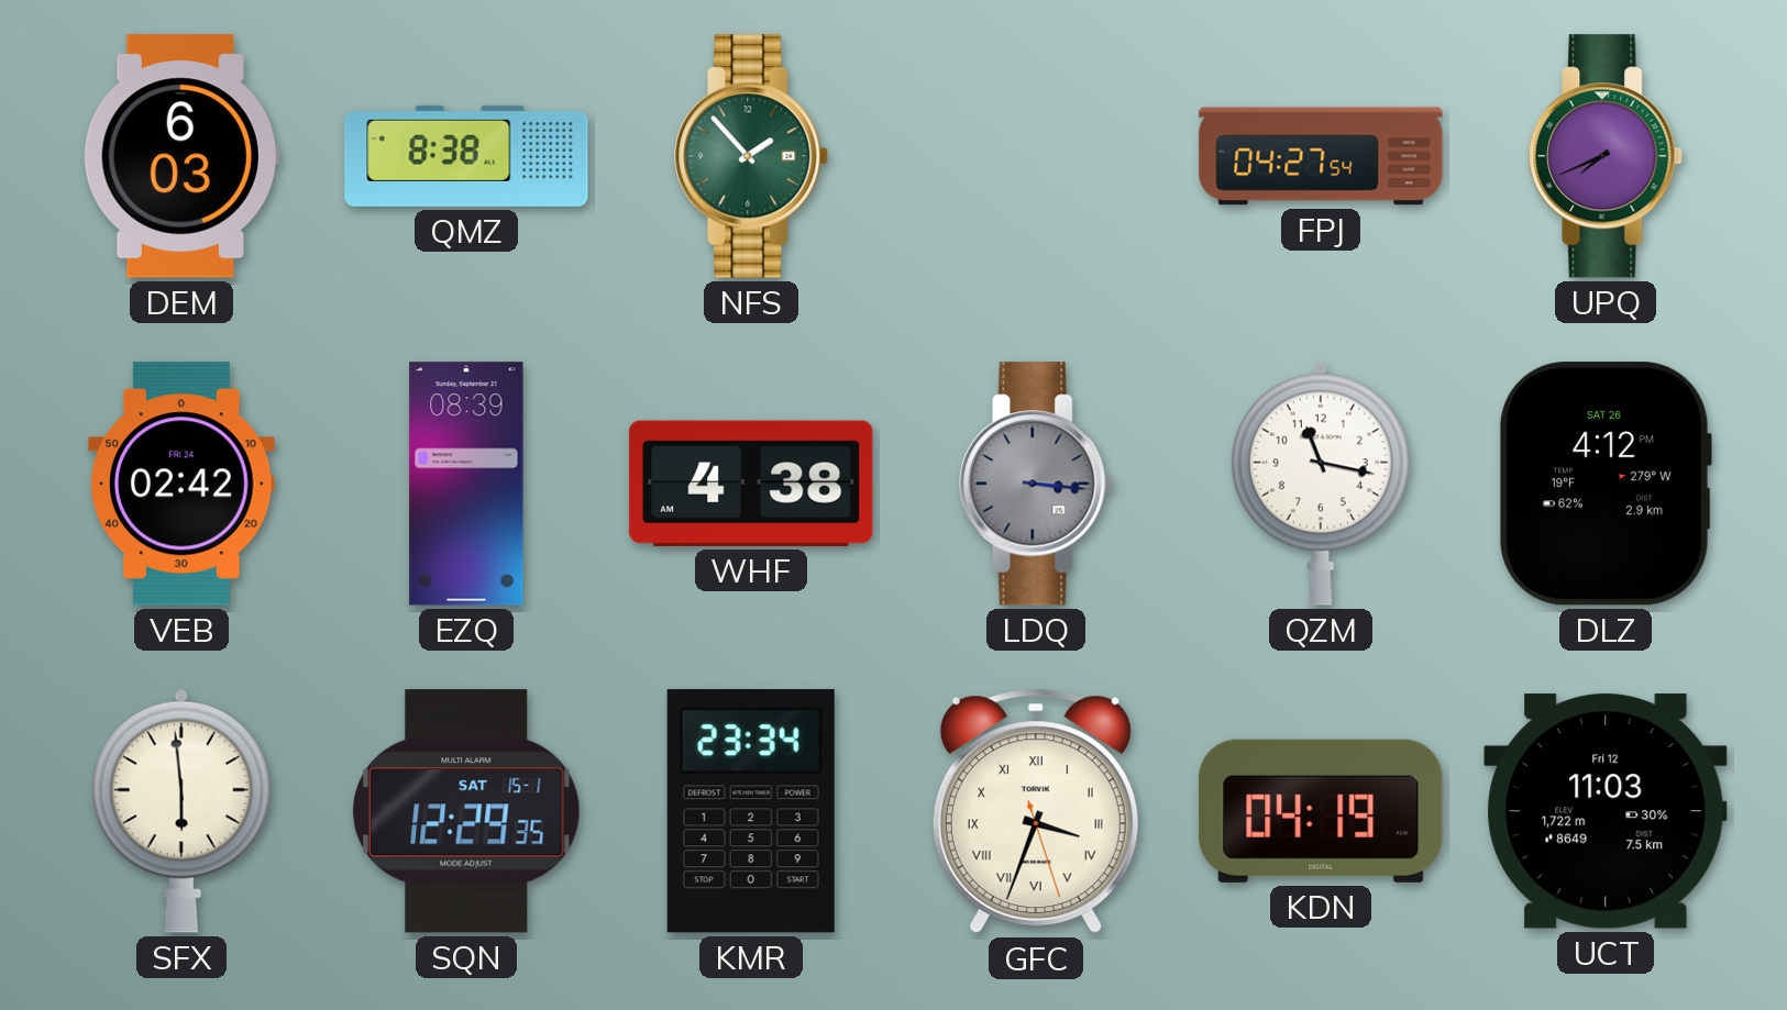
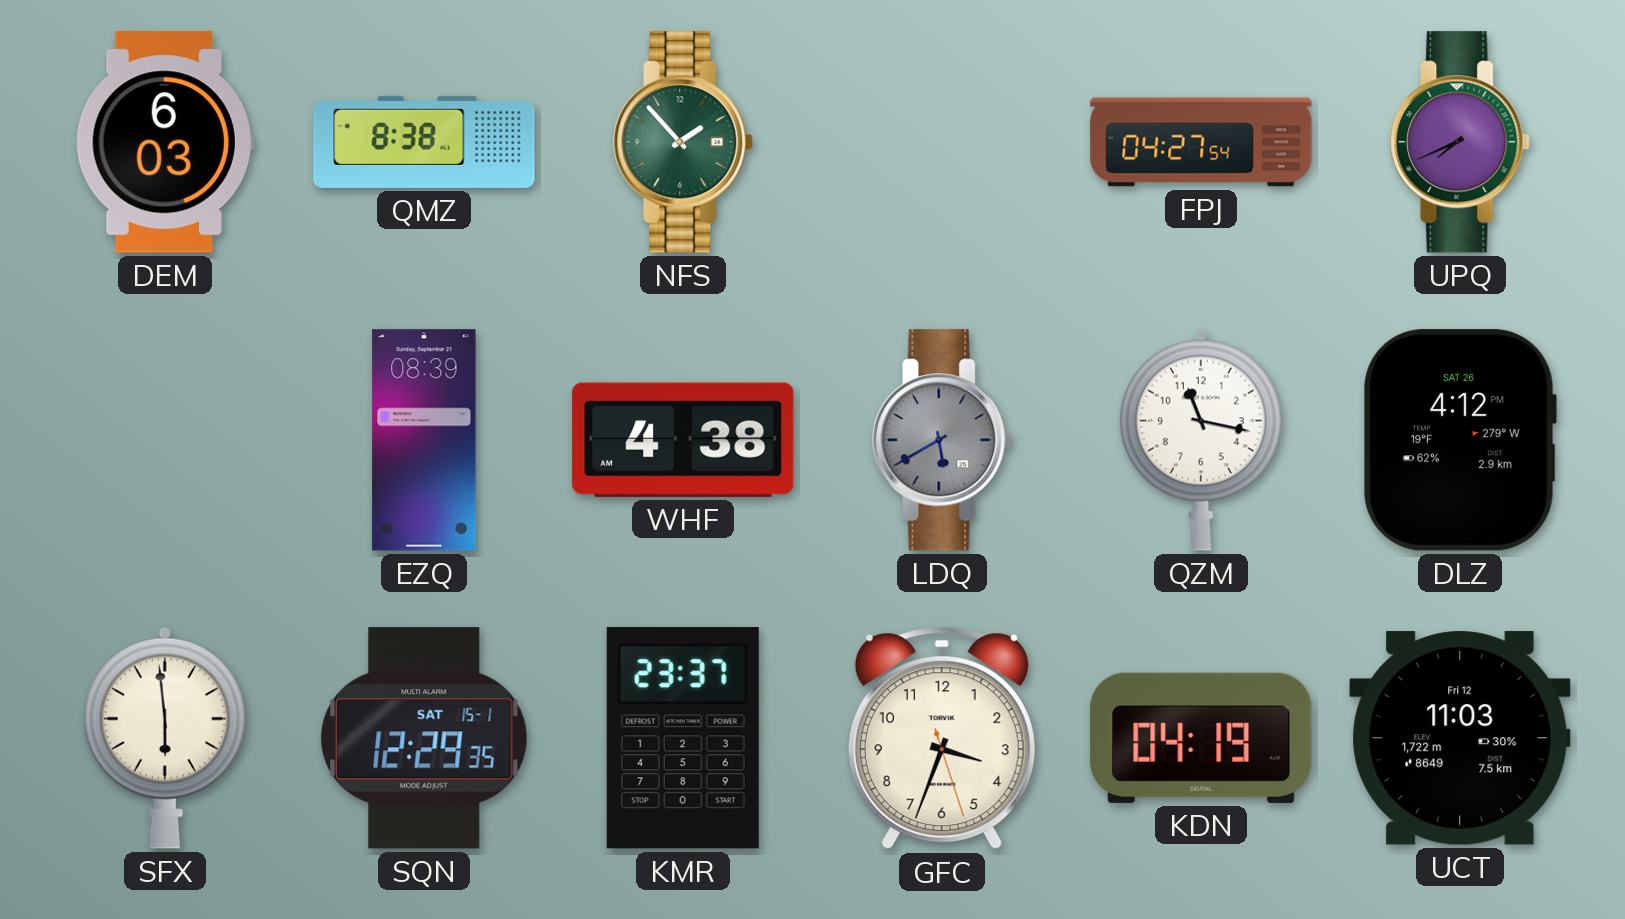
VEB: 02:42 -> none
LDQ: 3:16 -> 5:40
KMR: 23:34 -> 23:37
GFC numerals: Roman -> Arabic
